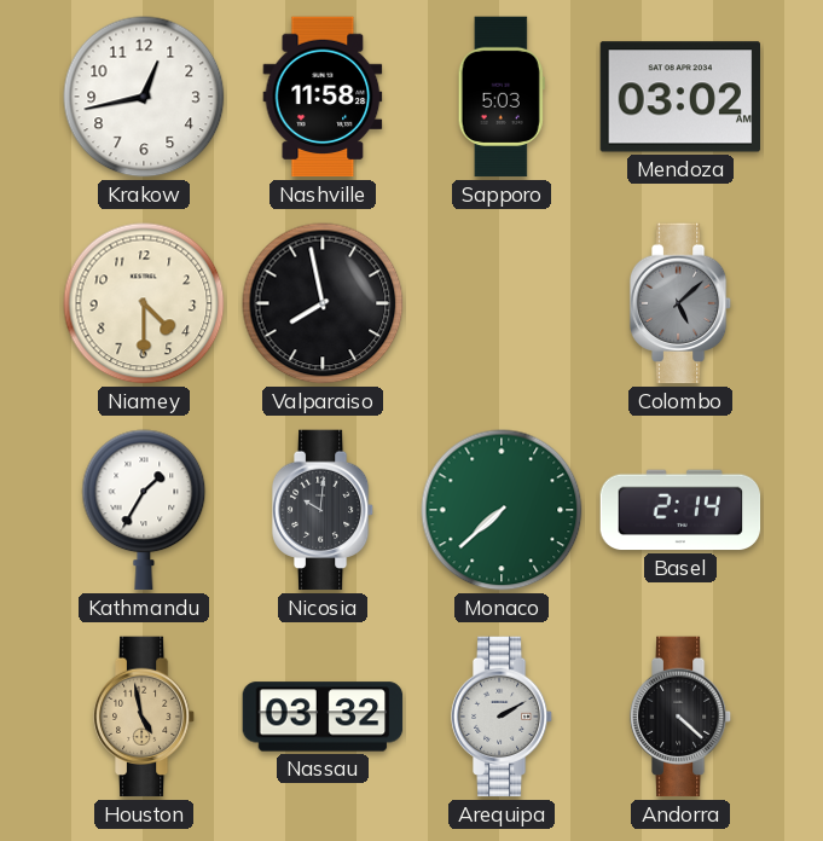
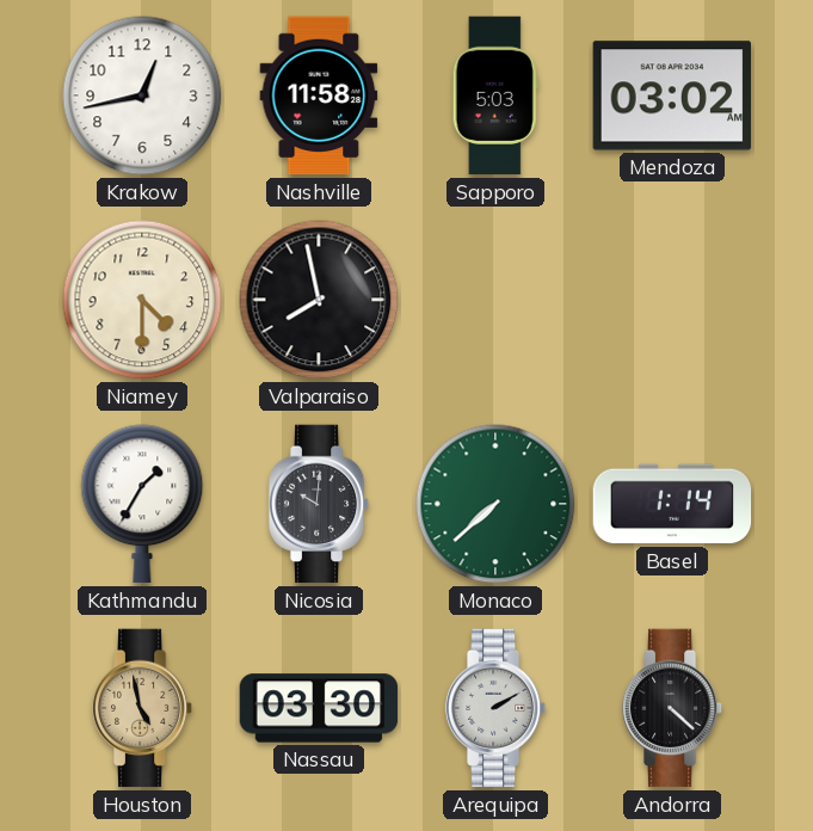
Colombo: 5:08 -> none
Basel: 2:14 -> 1:14
Nassau: 03:32 -> 03:30
